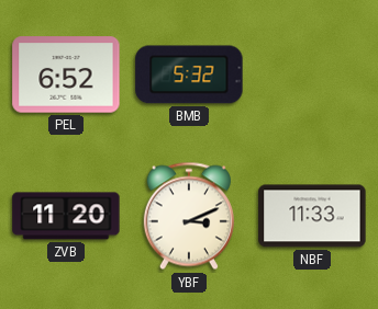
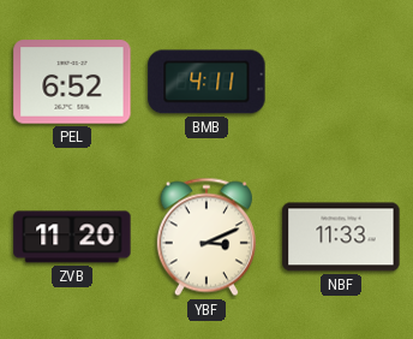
BMB: 5:32 -> 4:11
